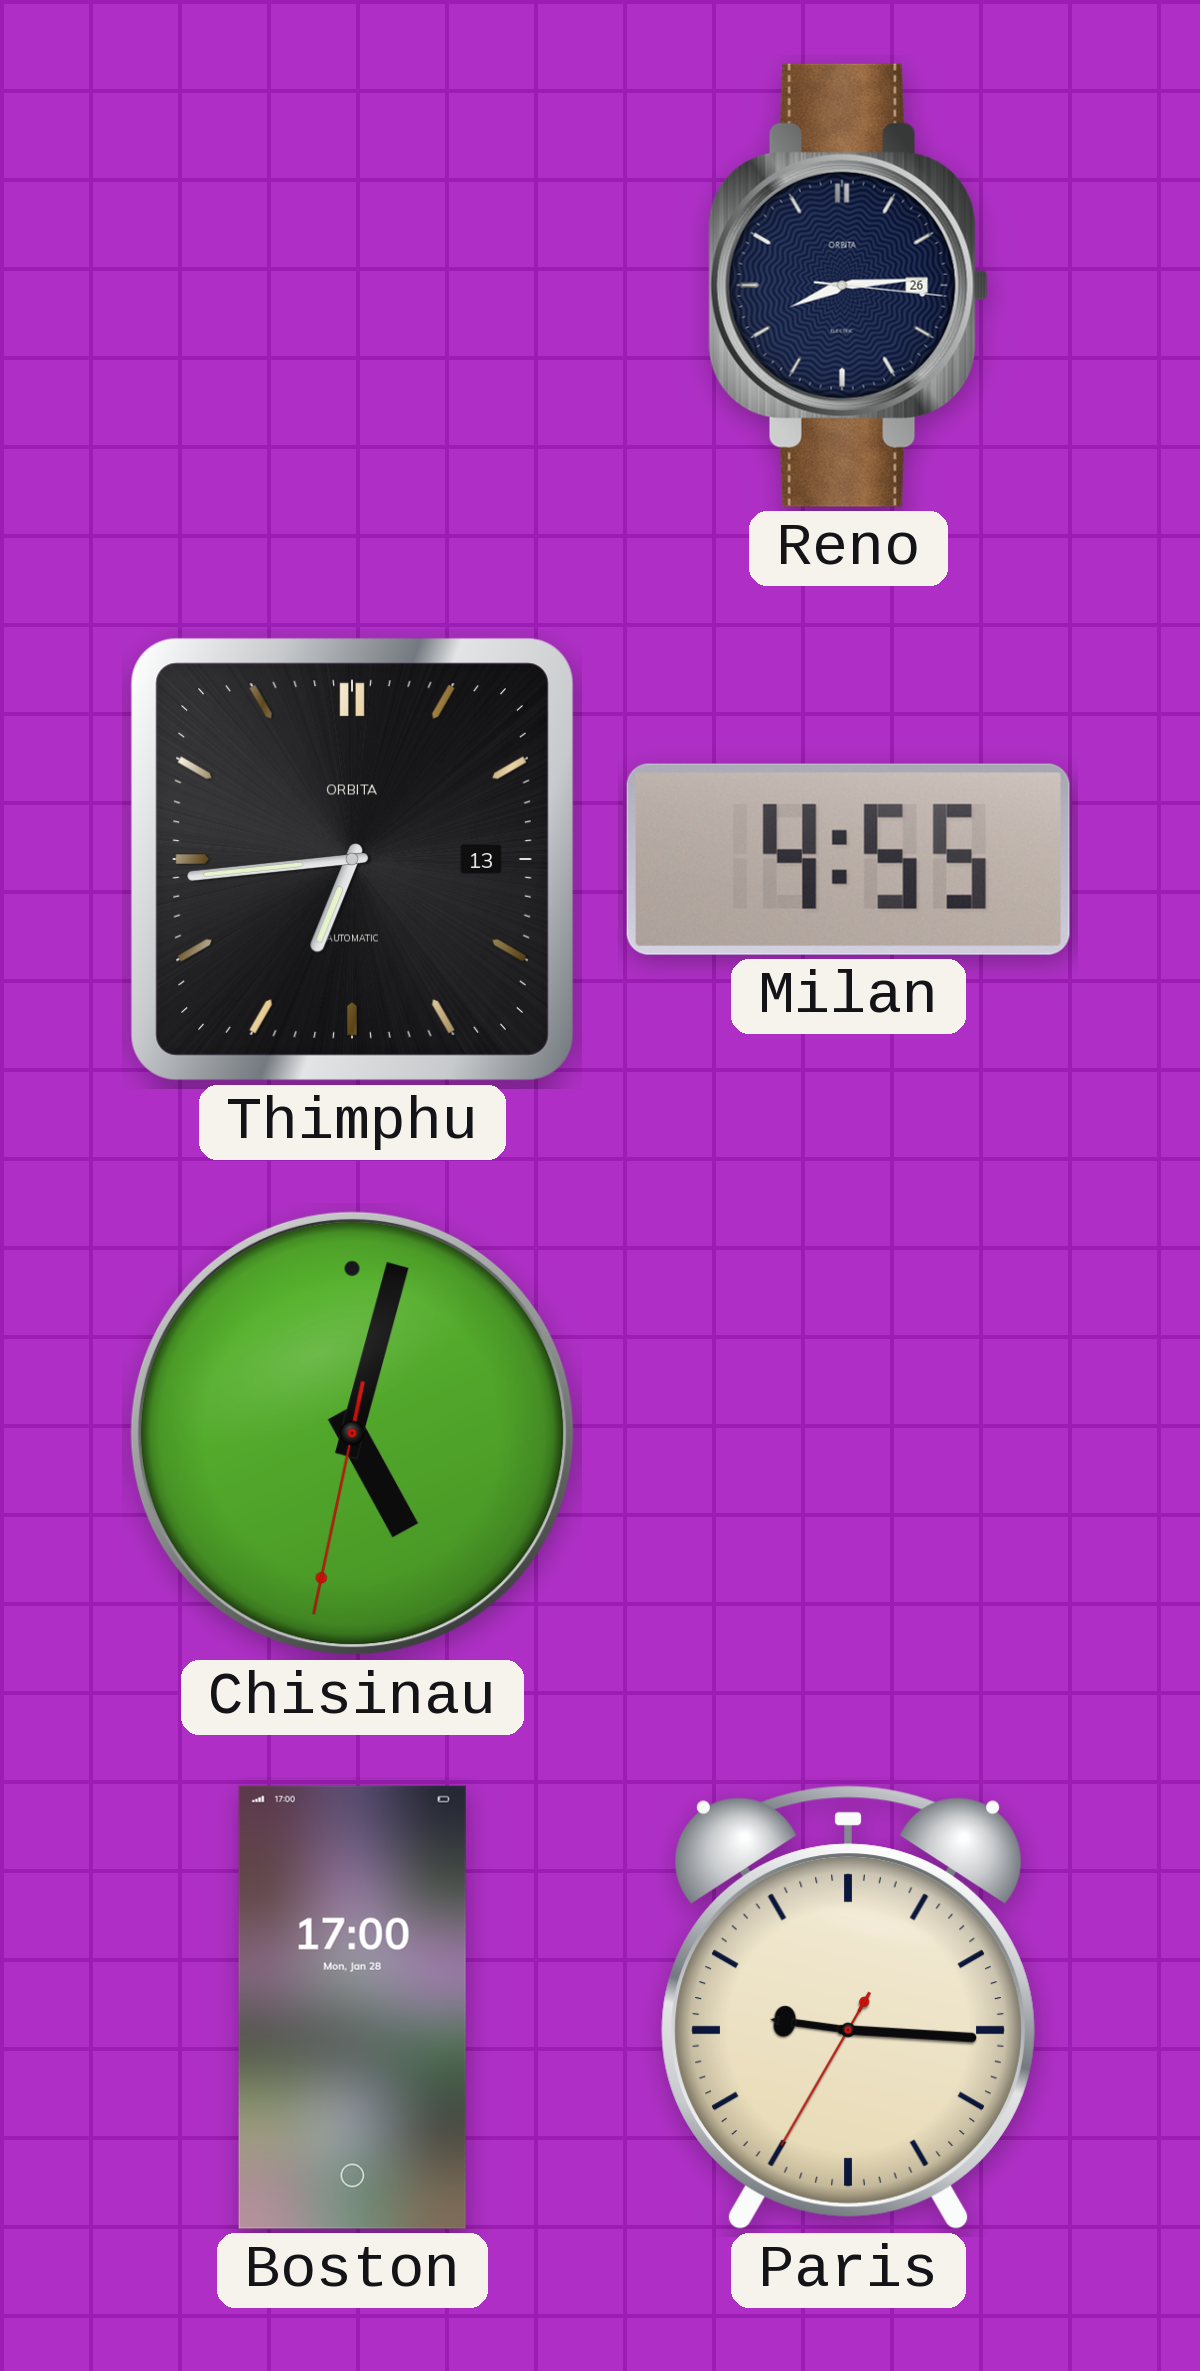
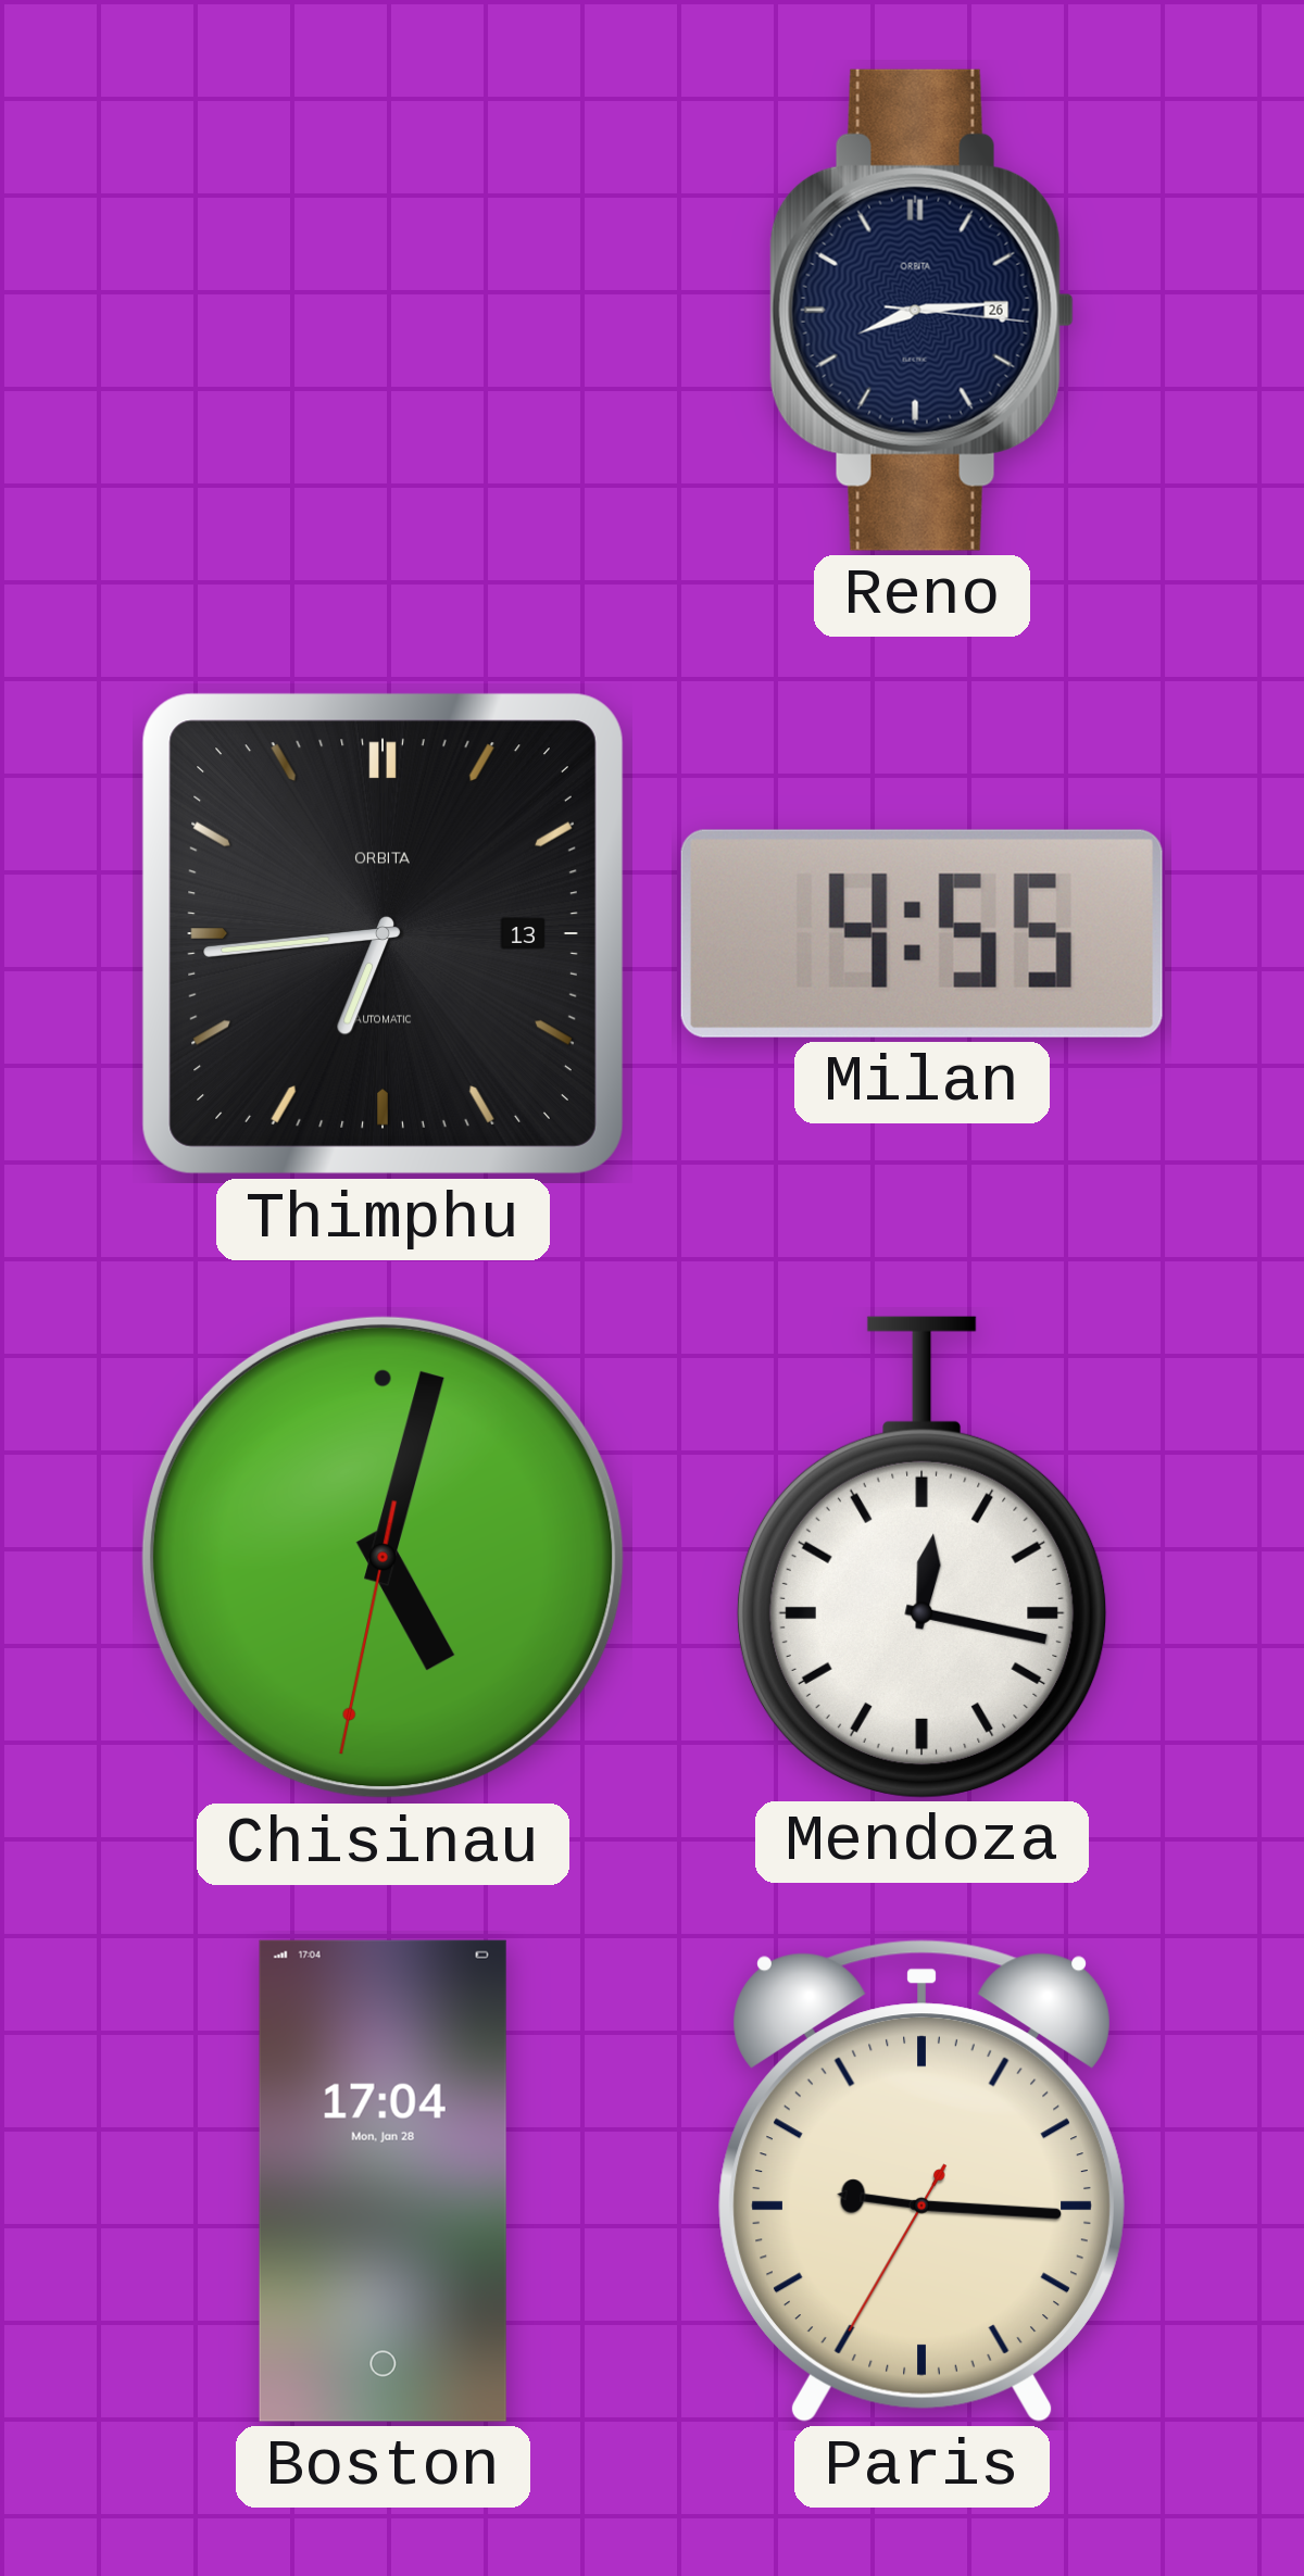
Mendoza: none -> 12:17
Boston: 17:00 -> 17:04
